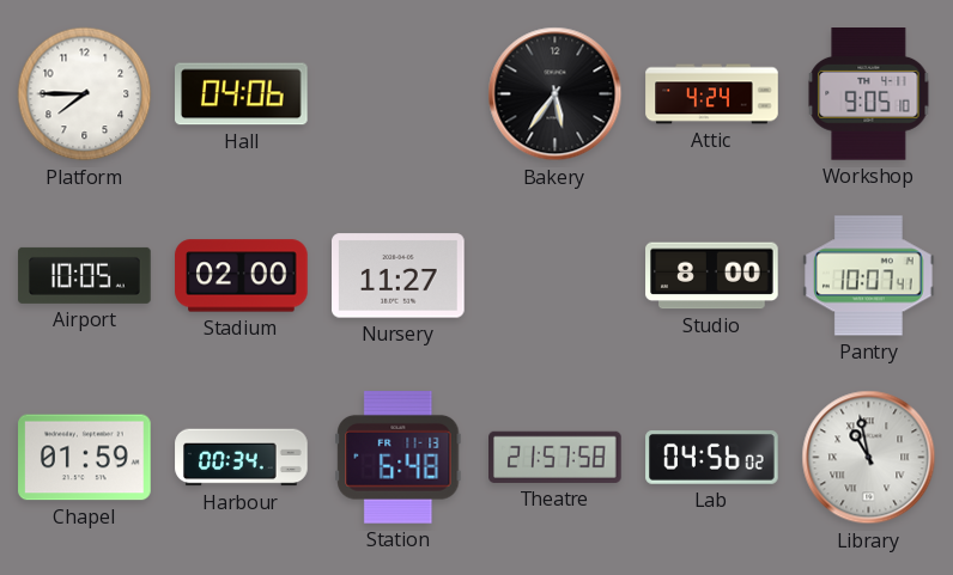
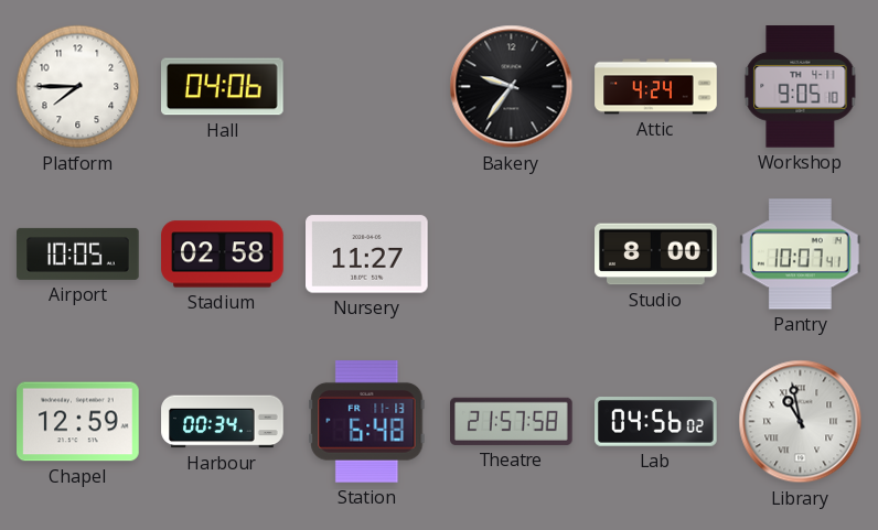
Bakery: 5:36 -> 9:36
Stadium: 02:00 -> 02:58
Chapel: 01:59 -> 12:59
